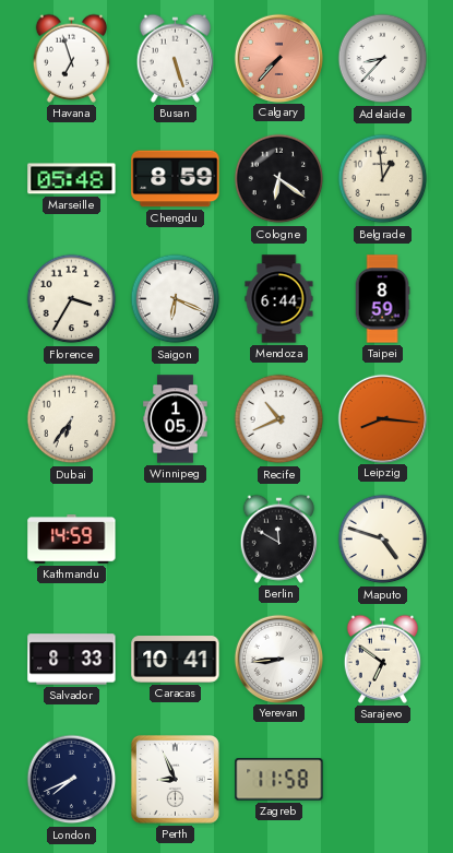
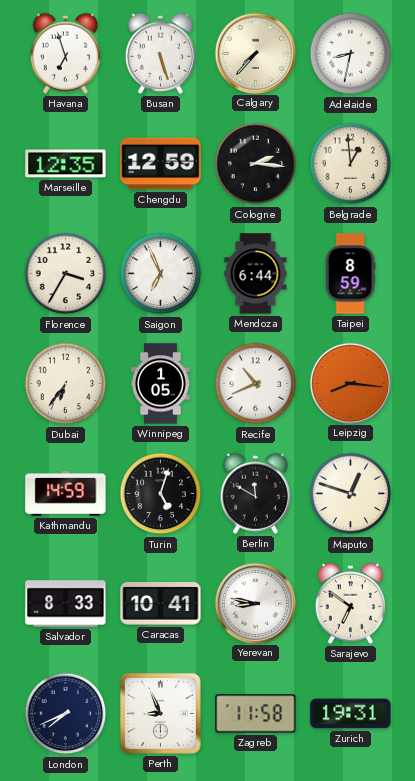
Calgary dial: salmon -> cream
Adelaide: 8:37 -> 8:32
Marseille: 05:48 -> 12:35
Chengdu: 8:59 -> 12:59
Cologne: 6:21 -> 2:16
Saigon: 6:19 -> 6:56
Turin: none -> 5:03
Maputo: 4:48 -> 12:48
Yerevan: 8:44 -> 8:47
Zurich: none -> 19:31
